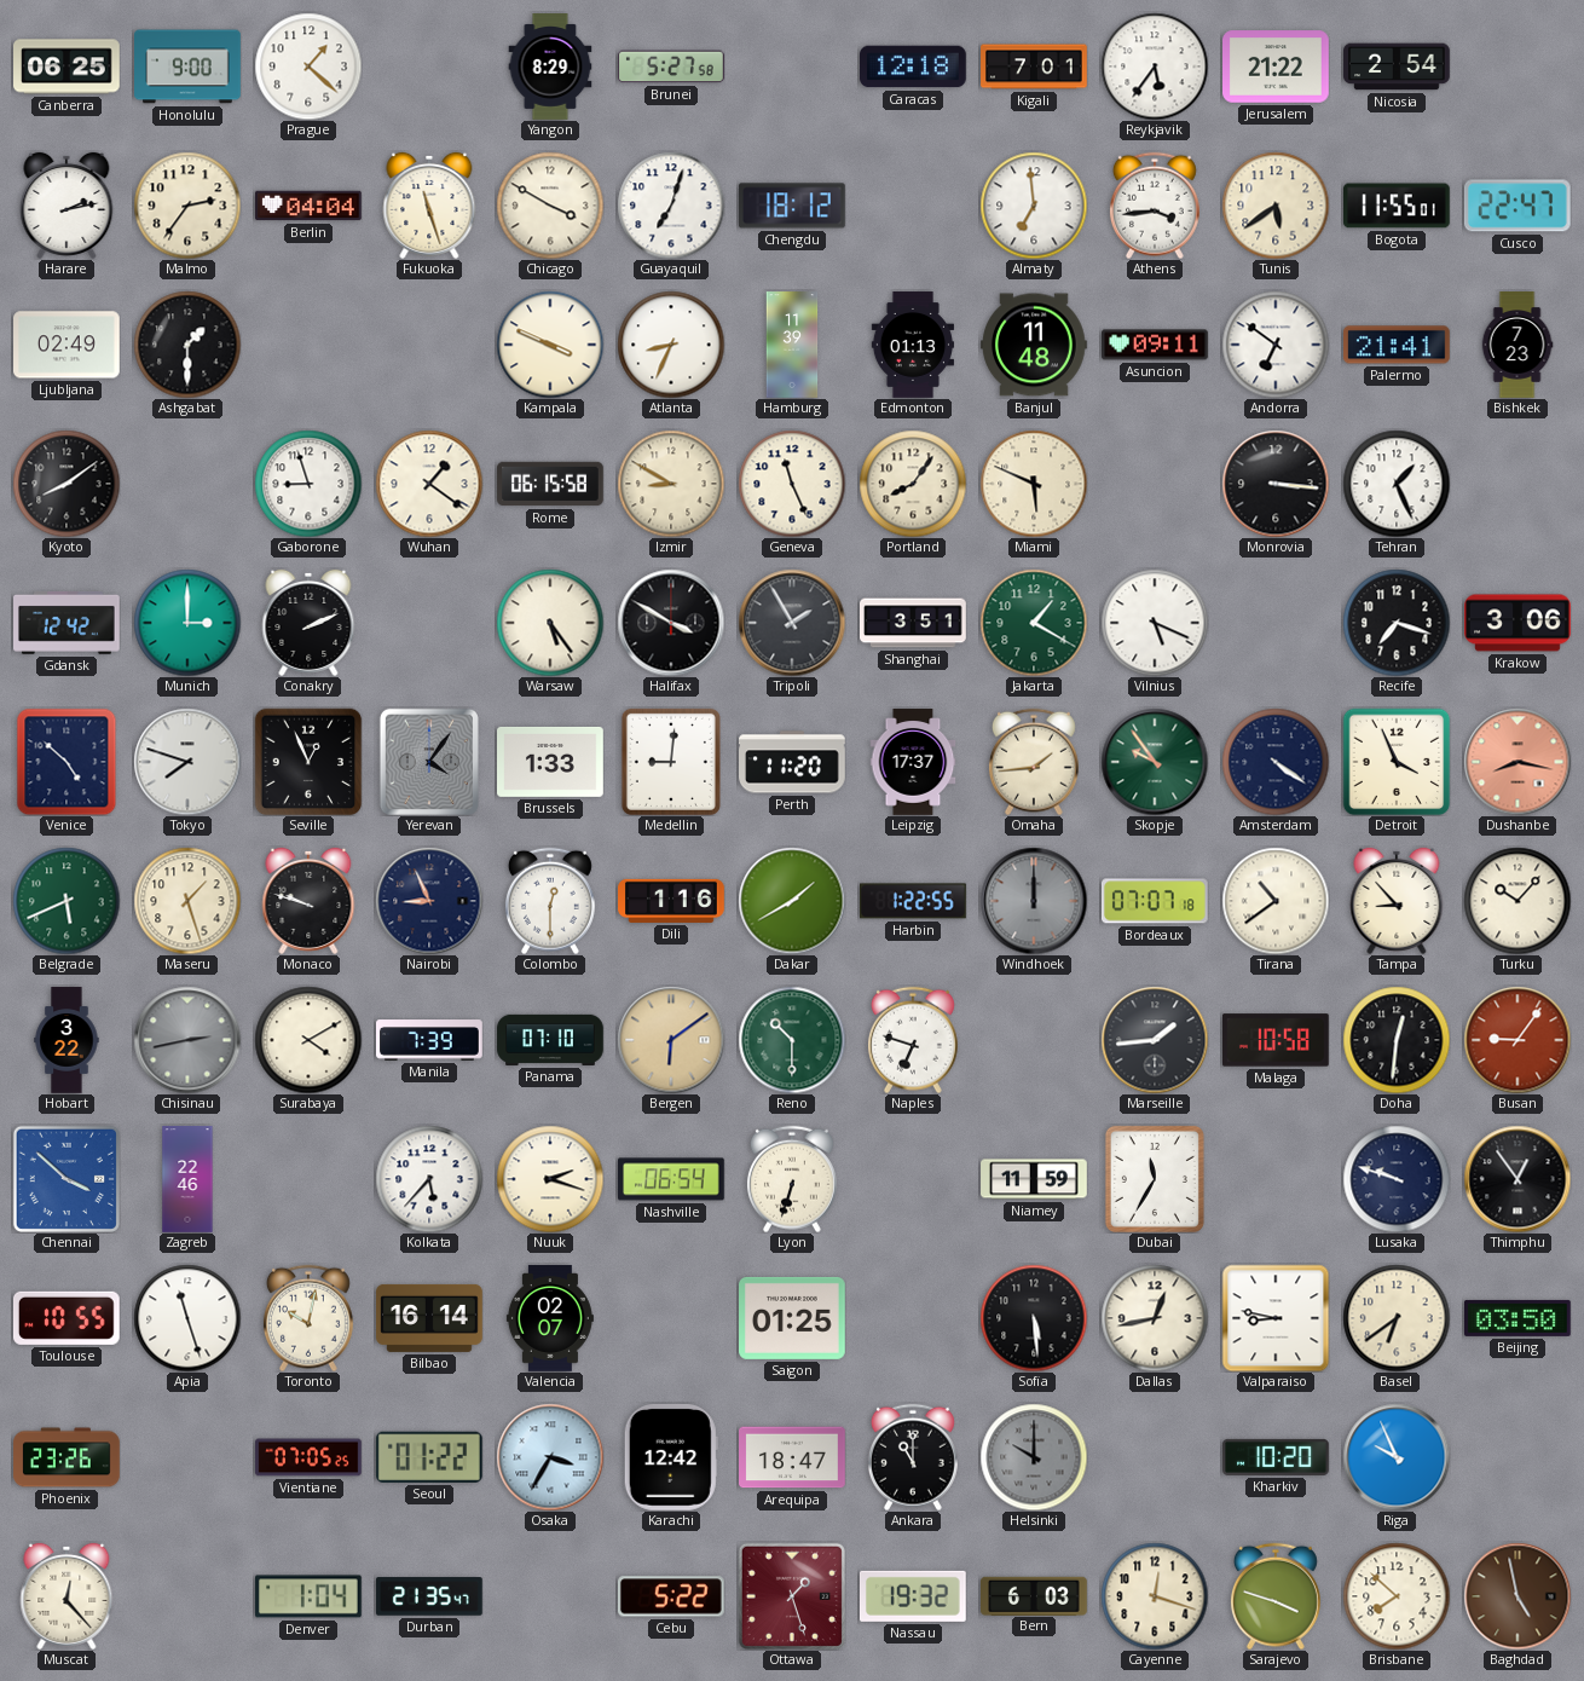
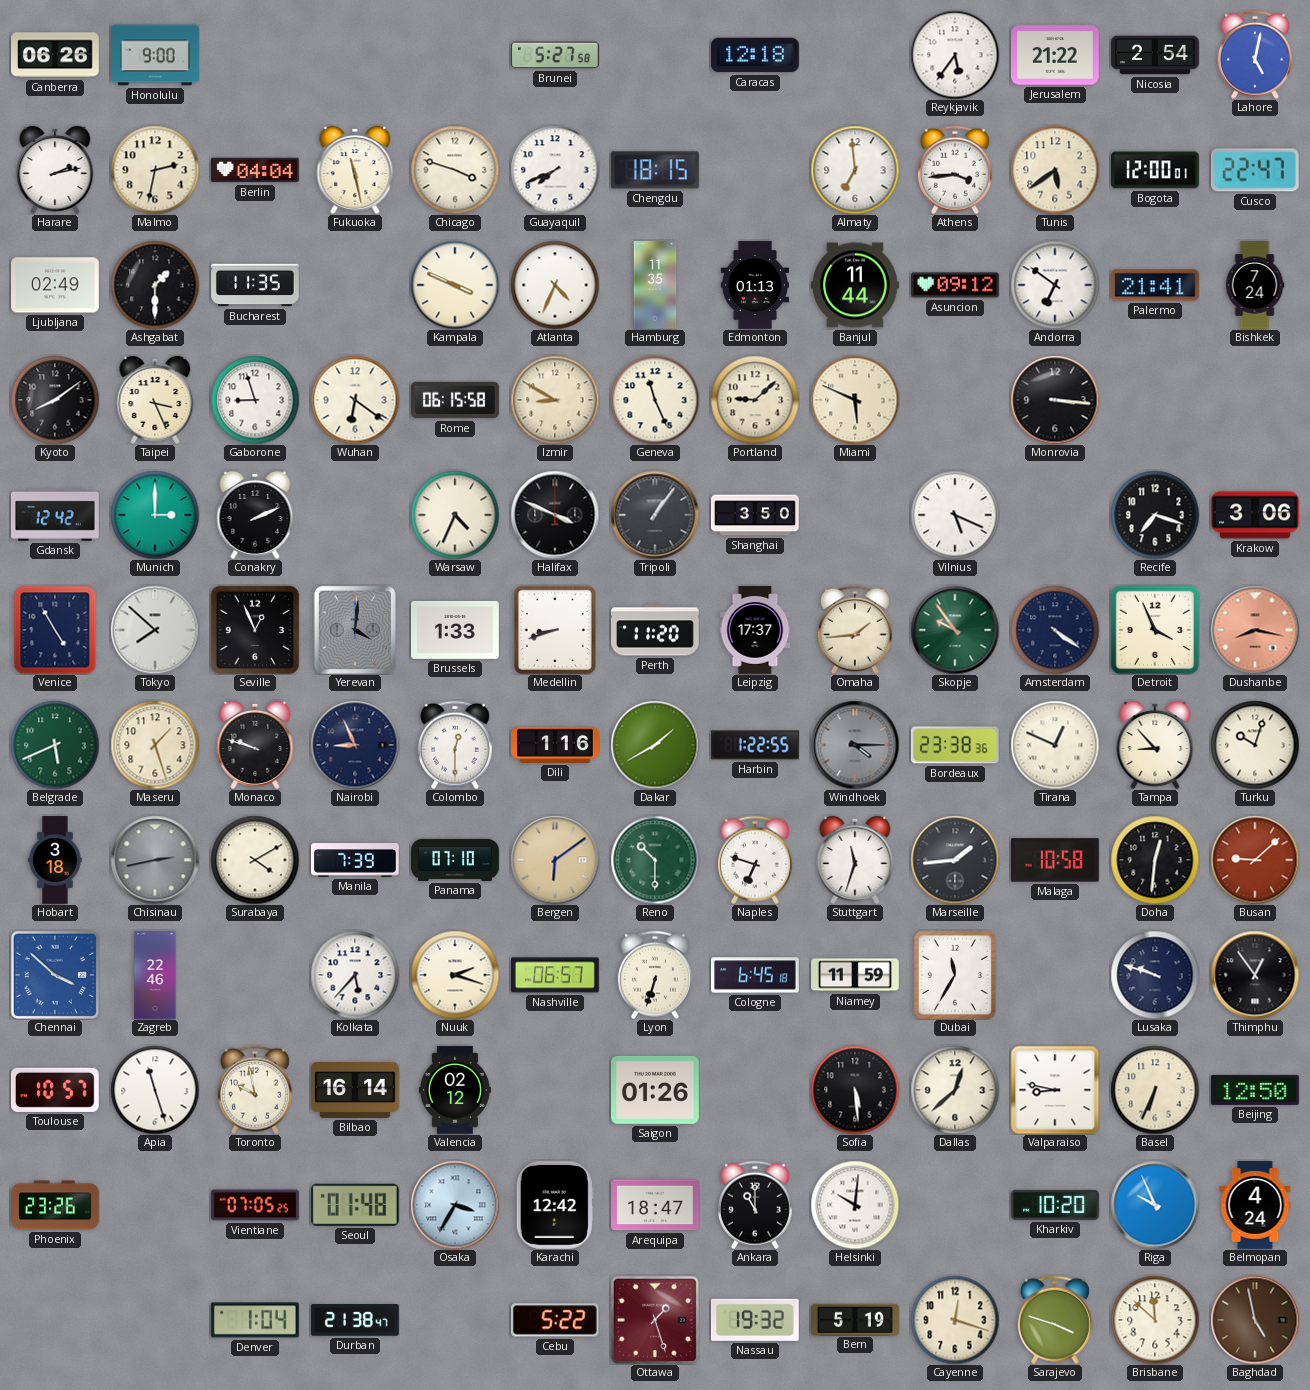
Canberra: 06:25 -> 06:26
Prague: 1:22 -> none
Yangon: 8:29 -> none
Kigali: 7:01 -> none
Lahore: none -> 5:02
Malmo: 2:36 -> 2:32
Fukuoka: 11:27 -> 11:28
Chicago: 3:50 -> 3:48
Guayaquil: 7:03 -> 7:41
Chengdu: 18:12 -> 18:15
Bogota: 11:55 -> 12:00
Bucharest: none -> 11:35
Atlanta: 8:34 -> 4:34
Hamburg: 11:39 -> 11:35
Banjul: 11:48 -> 11:44
Asuncion: 09:11 -> 09:12
Bishkek: 7:23 -> 7:24
Taipei: none -> 3:26
Wuhan: 1:21 -> 6:21
Portland: 8:06 -> 9:08
Tehran: 1:26 -> none
Warsaw: 5:24 -> 4:34
Halifax: 3:50 -> 3:49
Tripoli: 1:55 -> 1:06
Shanghai: 3:51 -> 3:50
Jakarta: 1:20 -> none
Venice: 4:52 -> 4:55
Tokyo: 7:48 -> 7:52
Yerevan: 4:06 -> 4:01
Medellin: 9:01 -> 8:42
Windhoek: 12:00 -> 4:15
Bordeaux: 07:07 -> 23:38
Tirana: 10:39 -> 12:49
Turku: 10:07 -> 10:03
Hobart: 3:22 -> 3:18
Stuttgart: none -> 11:33
Busan: 9:06 -> 9:08
Nashville: 06:54 -> 06:57
Cologne: none -> 6:45
Toulouse: 10:55 -> 10:57
Toronto: 10:02 -> 9:58
Valencia: 02:07 -> 02:12
Saigon: 01:25 -> 01:26
Dallas: 12:43 -> 12:38
Basel: 6:39 -> 6:34
Beijing: 03:50 -> 12:50
Seoul: 01:22 -> 01:48
Helsinki: 10:00 -> 10:01
Helsinki dial: grey -> white
Belmopan: none -> 4:24
Muscat: 12:23 -> none
Durban: 21:35 -> 21:38
Bern: 6:03 -> 5:19
Brisbane: 7:52 -> 11:52
